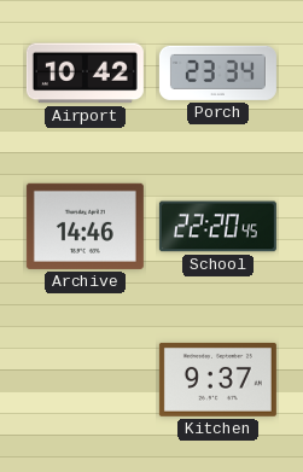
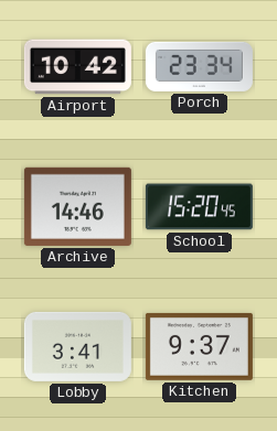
School: 22:20 -> 15:20
Lobby: none -> 3:41
